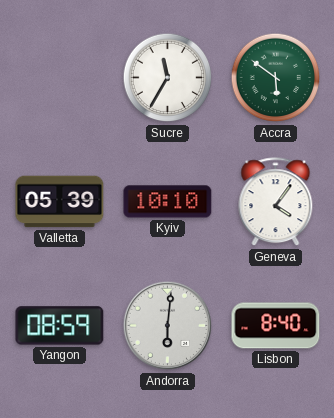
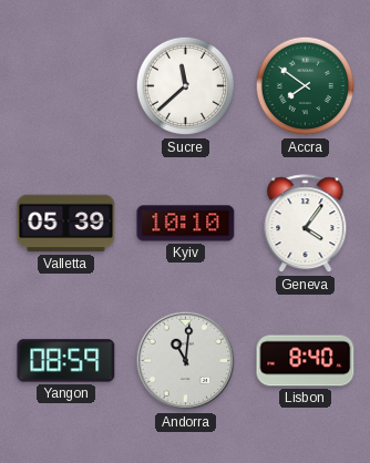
Sucre: 11:35 -> 11:38
Accra: 5:51 -> 7:51
Andorra: 6:01 -> 11:01
